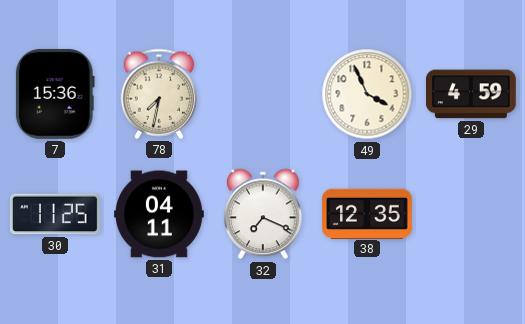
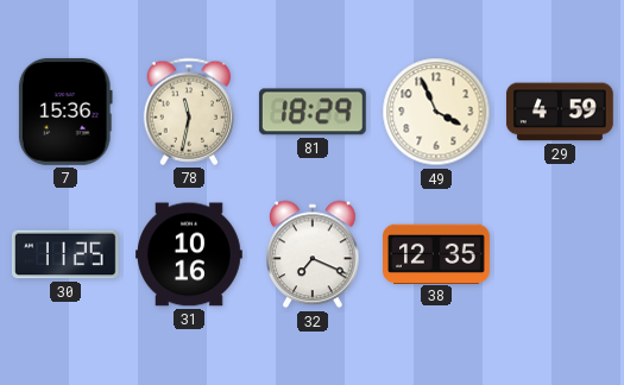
78: 7:32 -> 11:32
81: none -> 18:29
31: 04:11 -> 10:16
